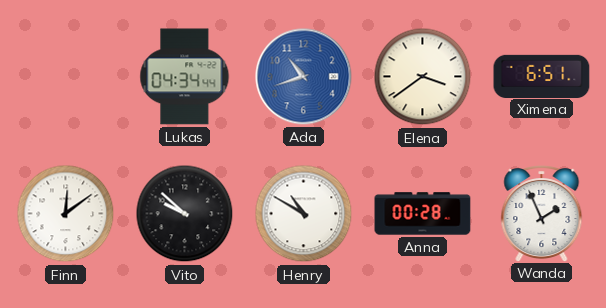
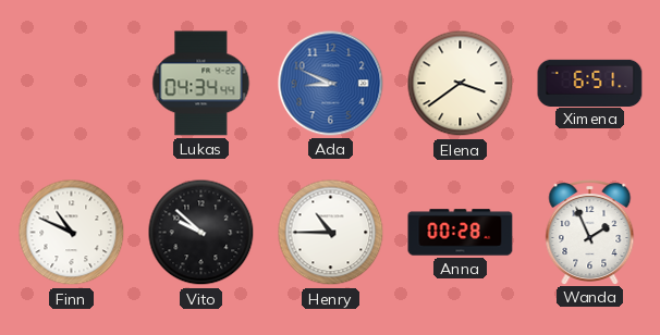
Ada: 10:42 -> 8:49
Finn: 12:09 -> 10:49
Henry: 10:50 -> 10:45
